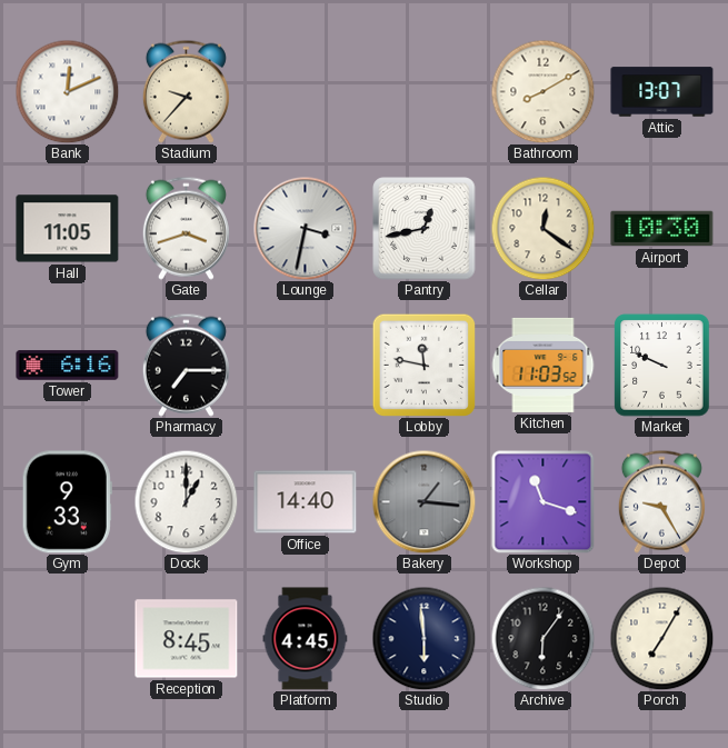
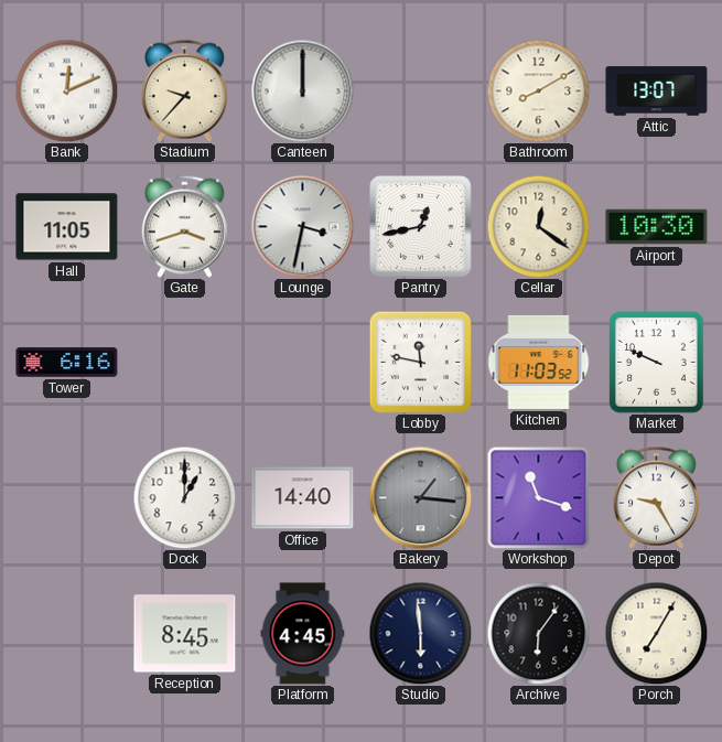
Canteen: none -> 12:00
Pharmacy: 7:15 -> none
Gym: 9:33 -> none
